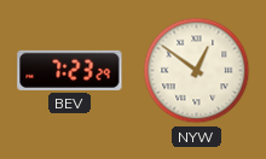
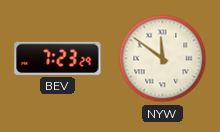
NYW: 12:51 -> 11:51
